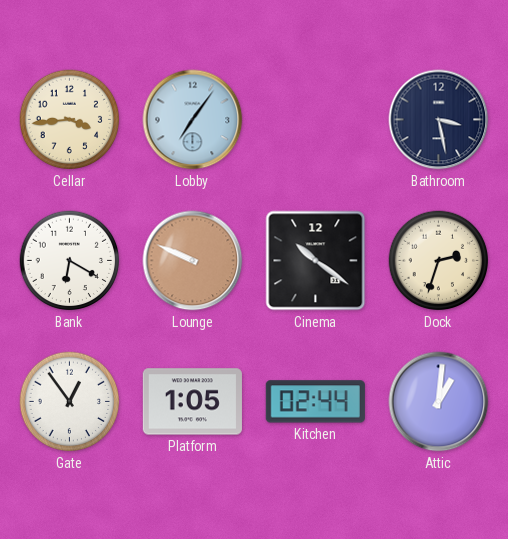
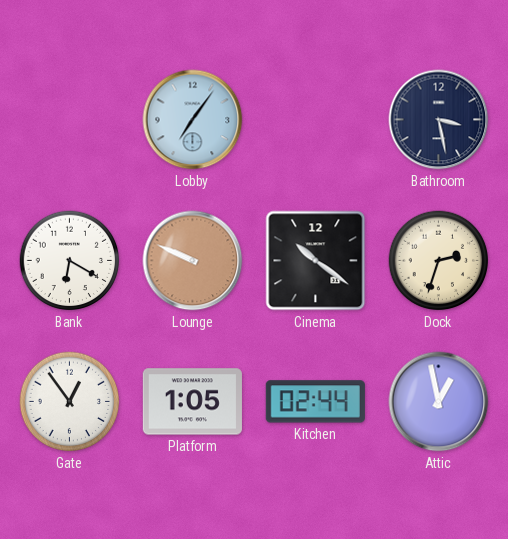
Cellar: 3:44 -> none
Attic: 1:01 -> 12:58
